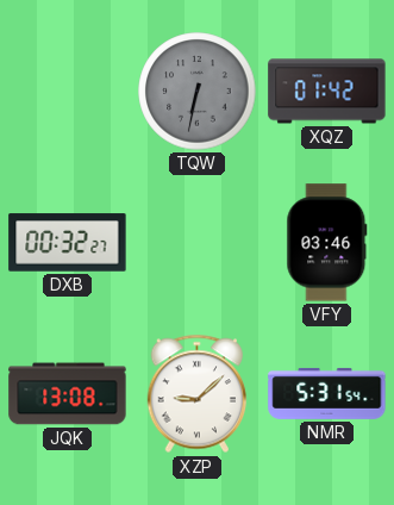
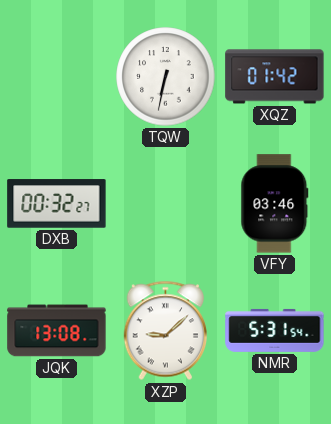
TQW dial: grey -> white
